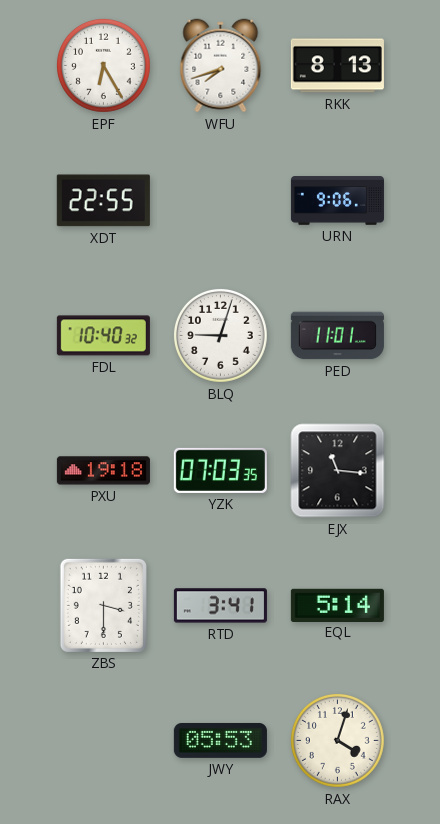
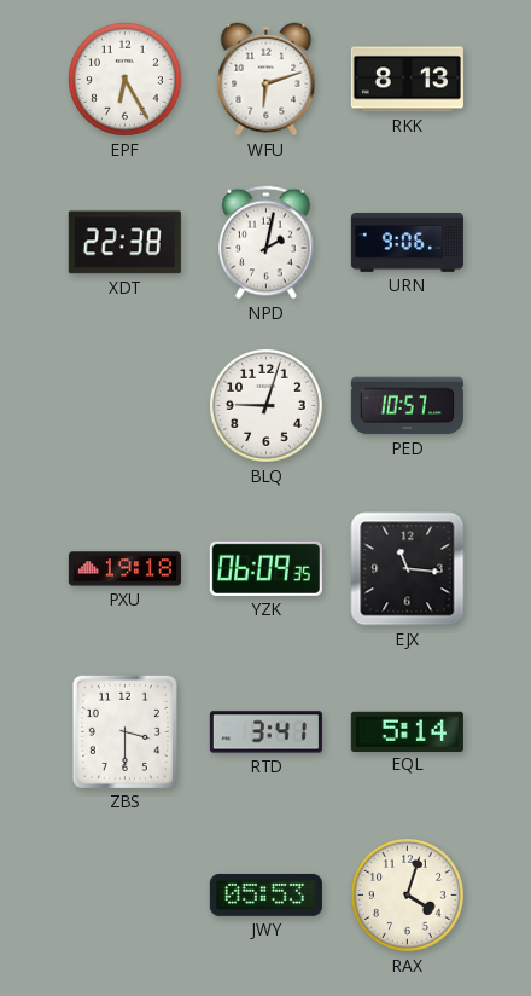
WFU: 7:42 -> 6:12
XDT: 22:55 -> 22:38
NPD: none -> 2:02
FDL: 10:40 -> none
PED: 11:01 -> 10:57
YZK: 07:03 -> 06:09
